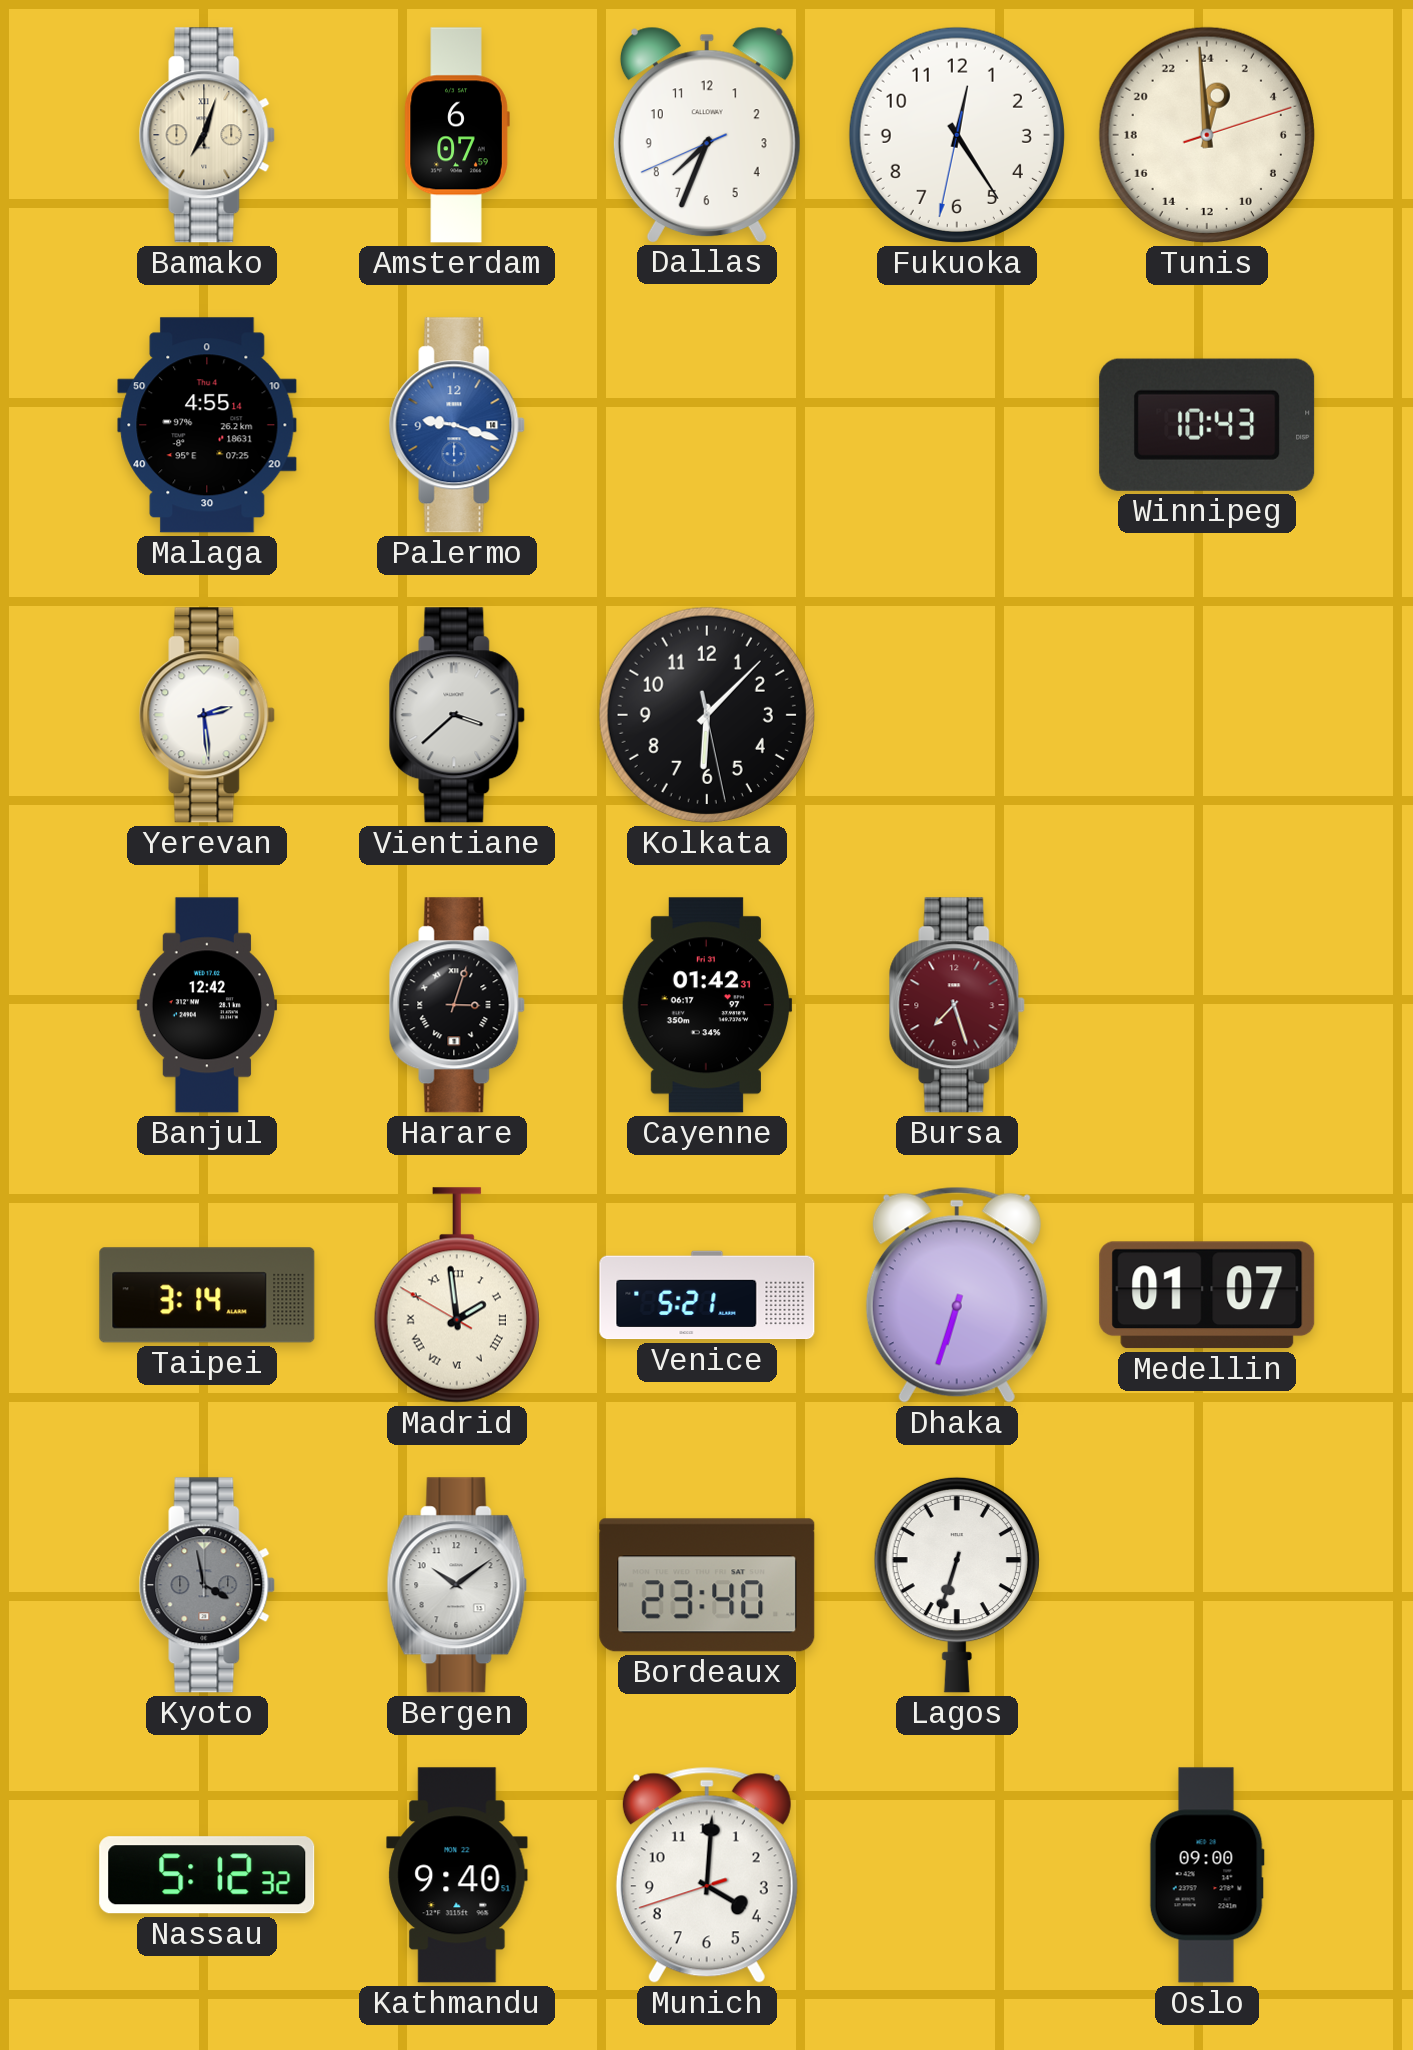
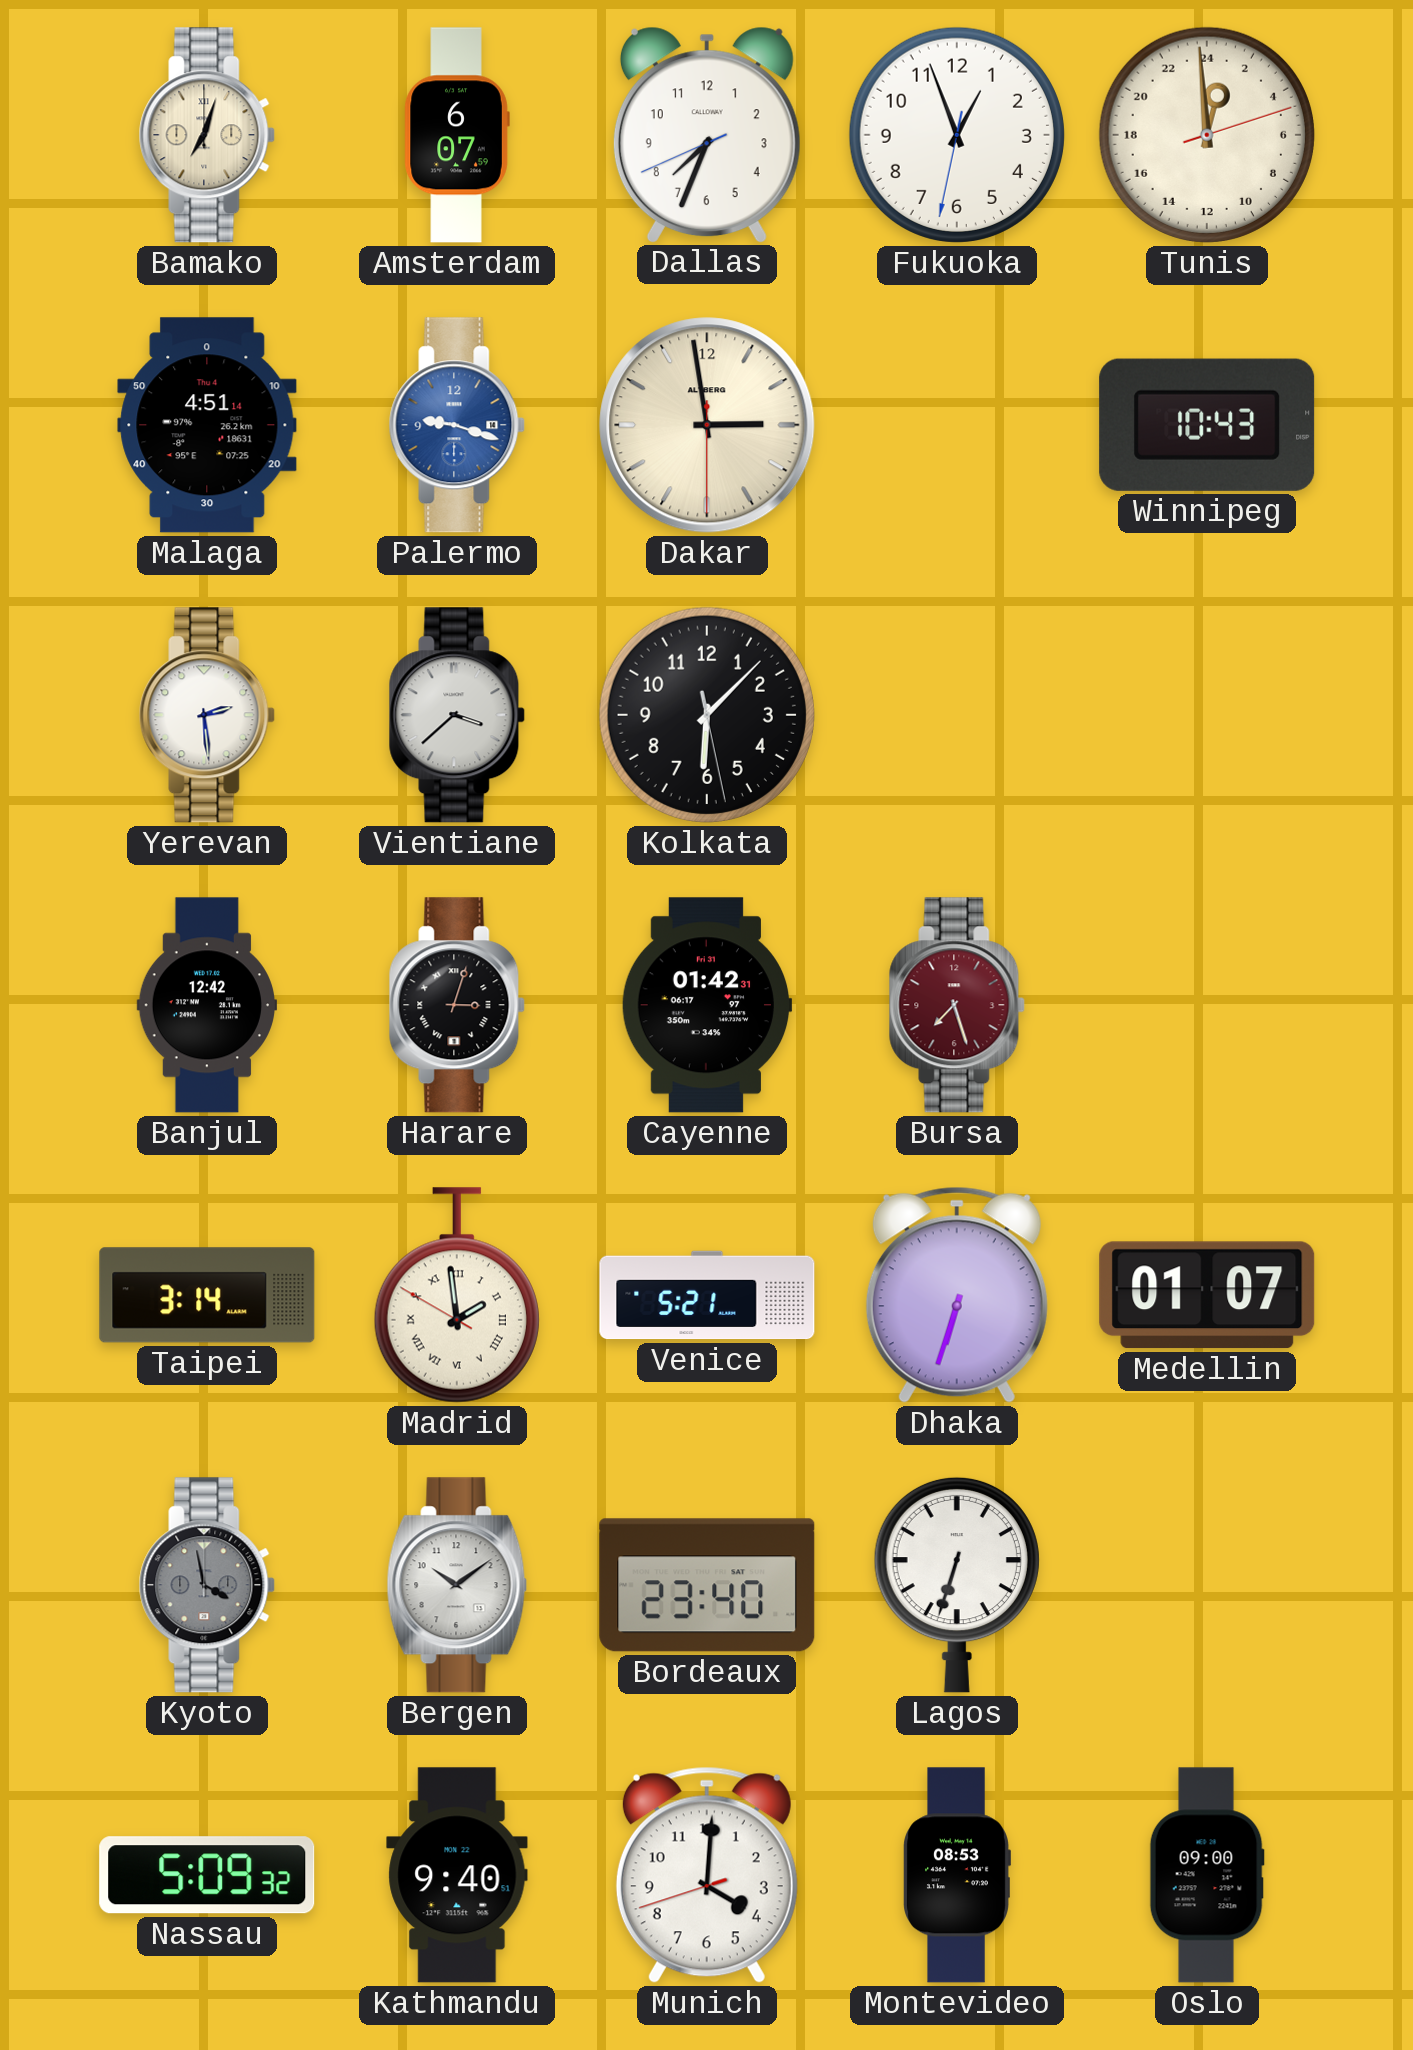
Fukuoka: 12:24 -> 12:56
Malaga: 4:55 -> 4:51
Dakar: none -> 2:58
Nassau: 5:12 -> 5:09
Montevideo: none -> 08:53
